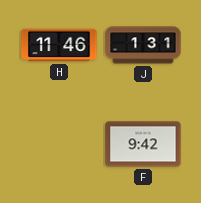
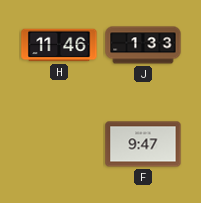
J: 1:31 -> 1:33
F: 9:42 -> 9:47
